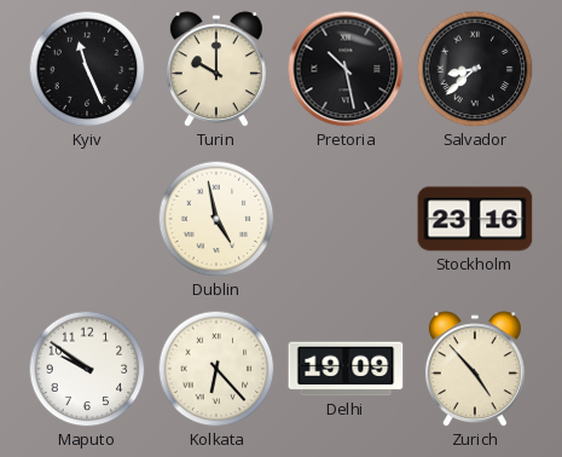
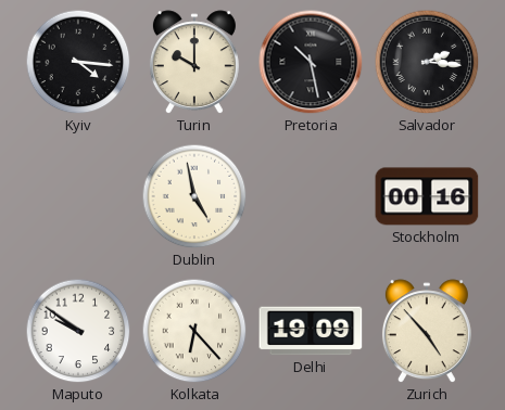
Kyiv: 11:26 -> 4:16
Salvador: 8:38 -> 2:16
Stockholm: 23:16 -> 00:16
